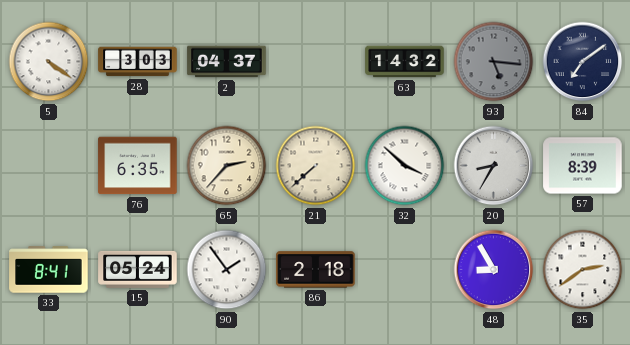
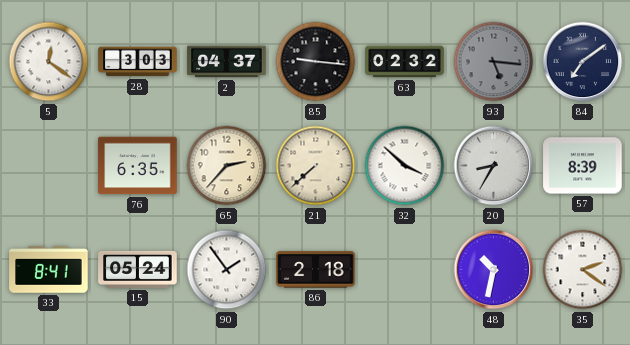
5: 4:21 -> 12:21
85: none -> 9:16
63: 14:32 -> 02:32
48: 8:55 -> 10:32
35: 2:39 -> 2:21
